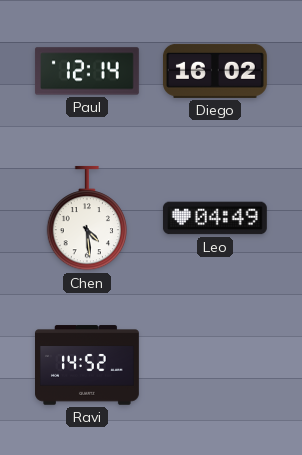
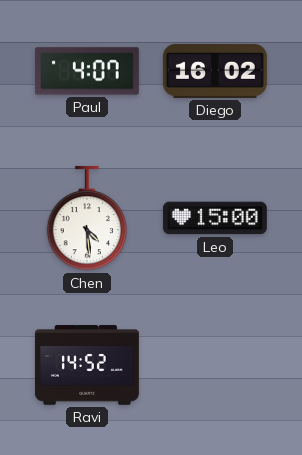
Paul: 12:14 -> 4:07
Leo: 04:49 -> 15:00
